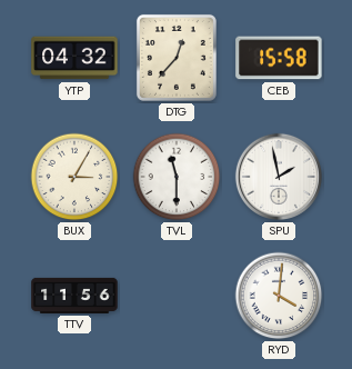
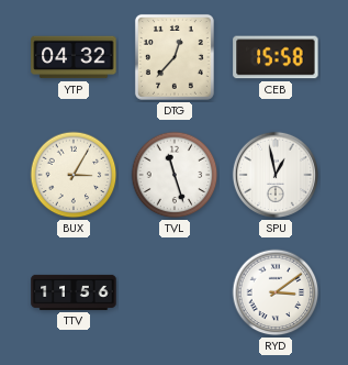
TVL: 11:30 -> 11:27
SPU: 1:58 -> 12:58
RYD: 4:01 -> 3:09
